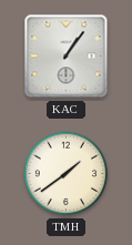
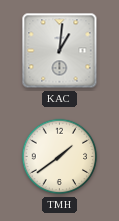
KAC: 1:06 -> 1:01
